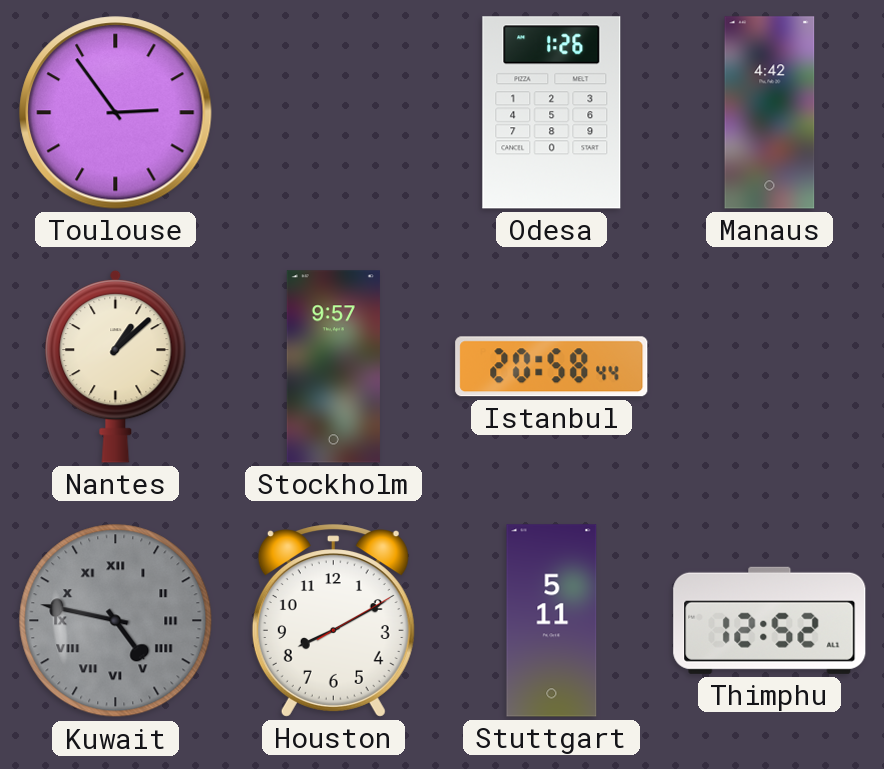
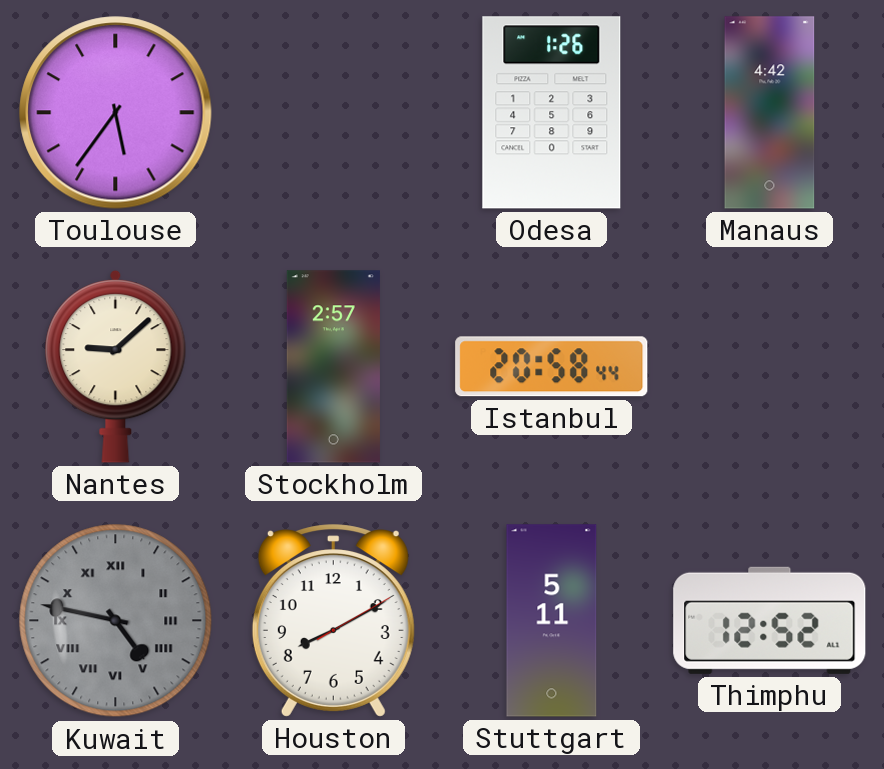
Toulouse: 2:54 -> 5:36
Nantes: 1:08 -> 9:08
Stockholm: 9:57 -> 2:57
